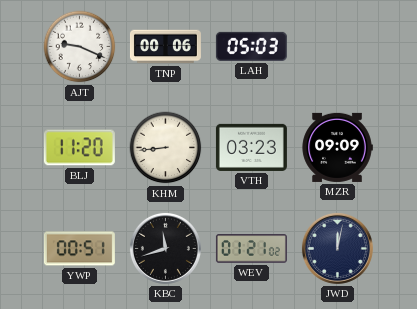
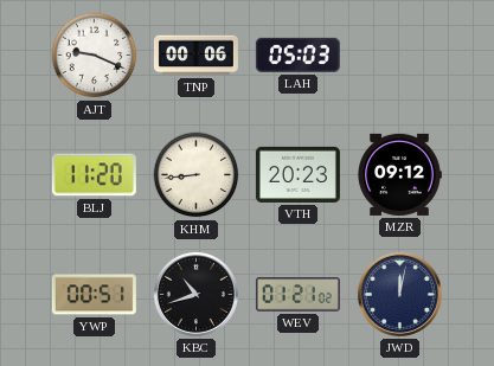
VTH: 03:23 -> 20:23
MZR: 09:09 -> 09:12
KBC: 11:42 -> 10:42
